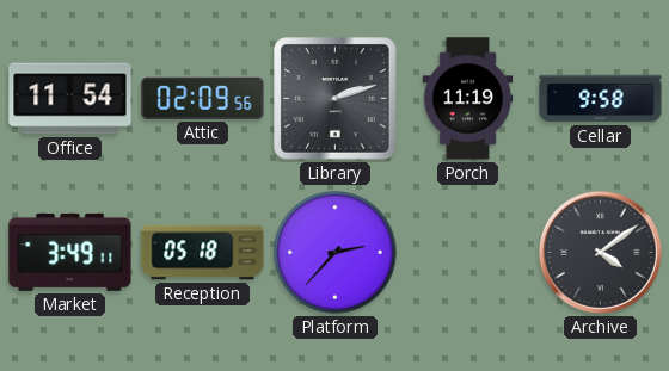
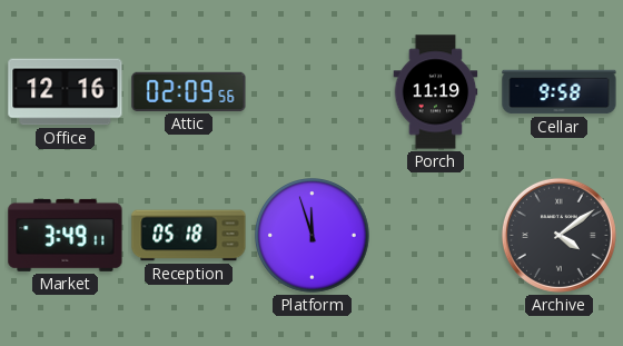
Office: 11:54 -> 12:16
Library: 2:12 -> none
Platform: 2:37 -> 11:57
